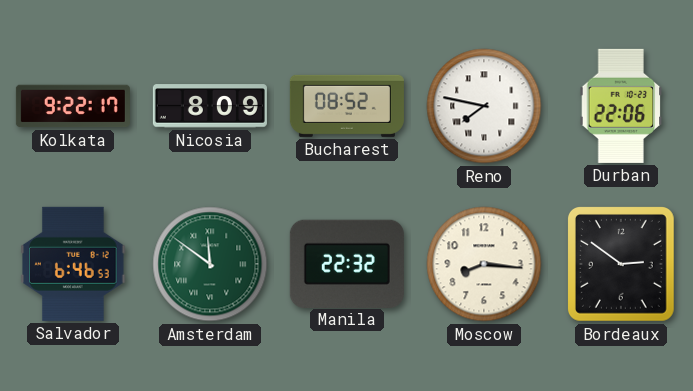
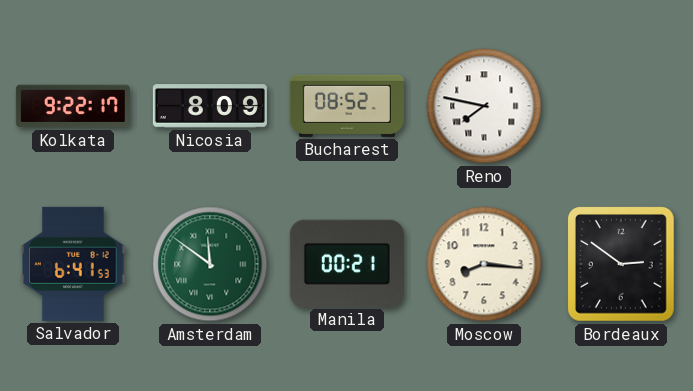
Durban: 22:06 -> none
Salvador: 6:46 -> 6:41
Manila: 22:32 -> 00:21
